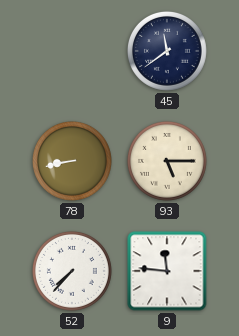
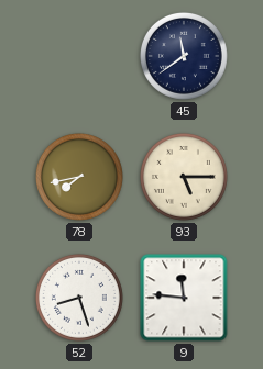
78: 8:43 -> 7:43
52: 7:37 -> 8:27
